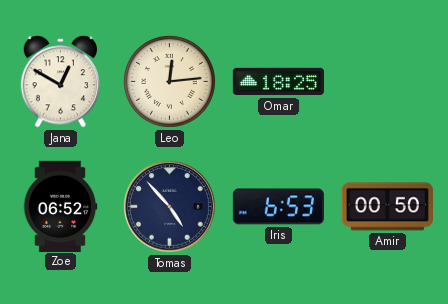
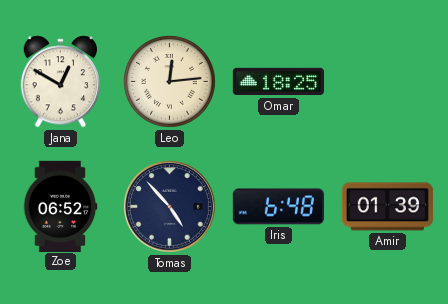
Iris: 6:53 -> 6:48
Amir: 00:50 -> 01:39
